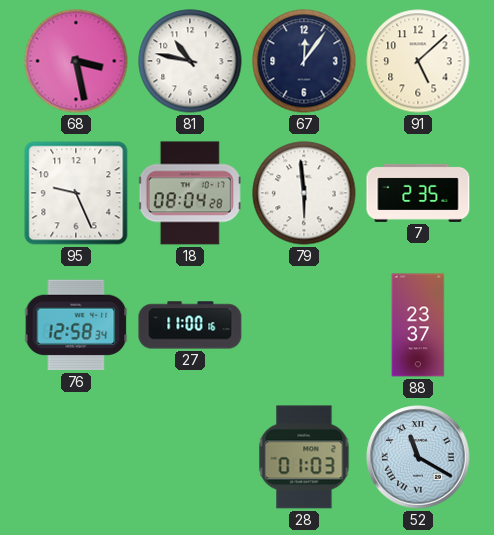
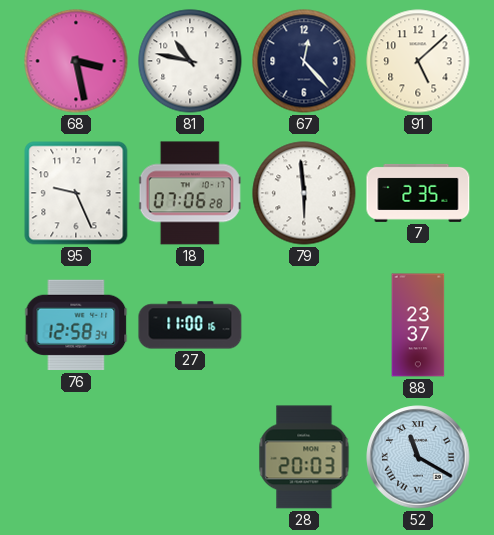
67: 12:06 -> 12:23
18: 08:04 -> 07:06
28: 01:03 -> 20:03
